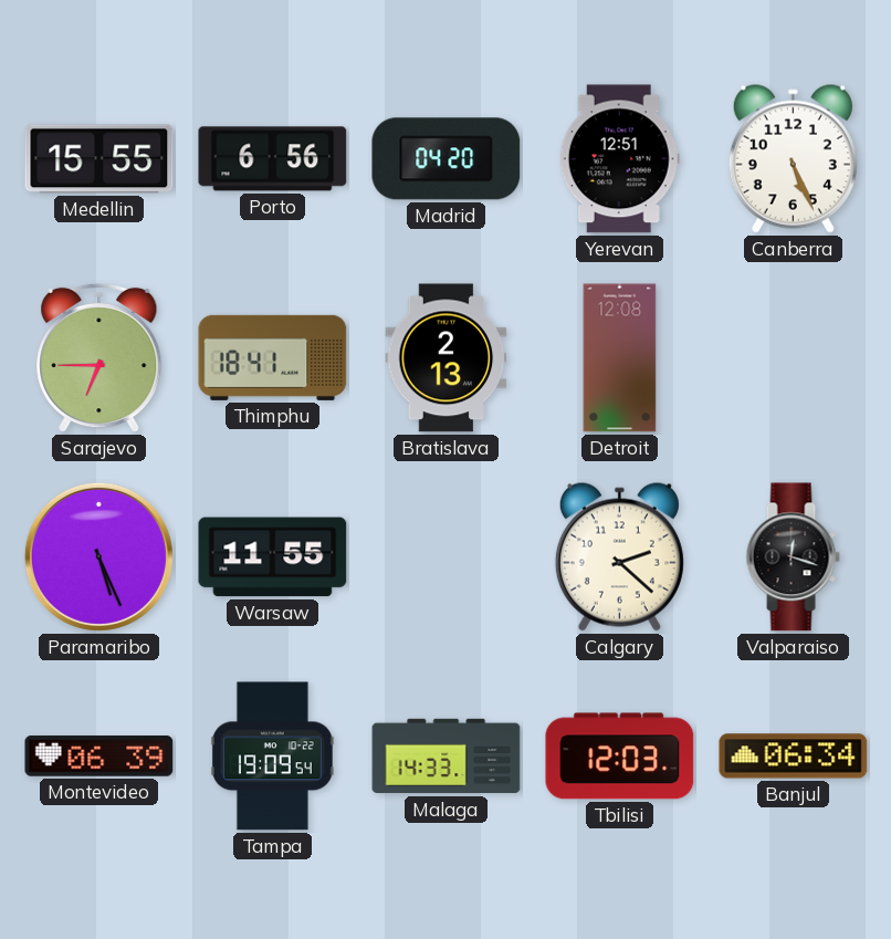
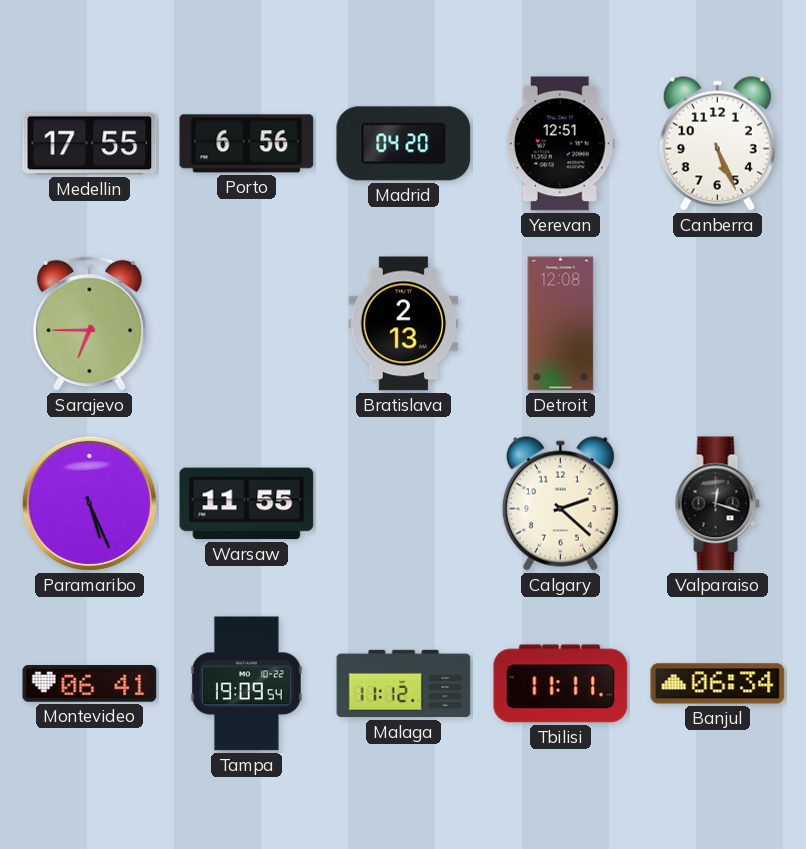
Medellin: 15:55 -> 17:55
Thimphu: 18:41 -> none
Montevideo: 06:39 -> 06:41
Malaga: 14:33 -> 11:12
Tbilisi: 12:03 -> 11:11
